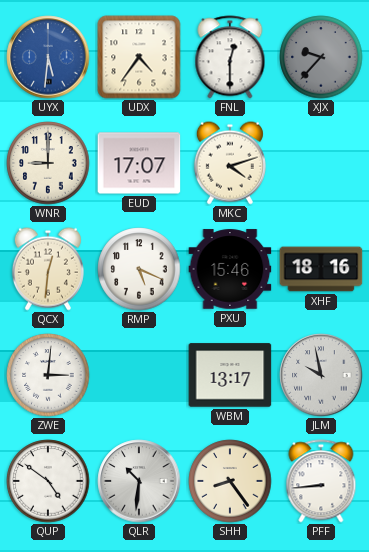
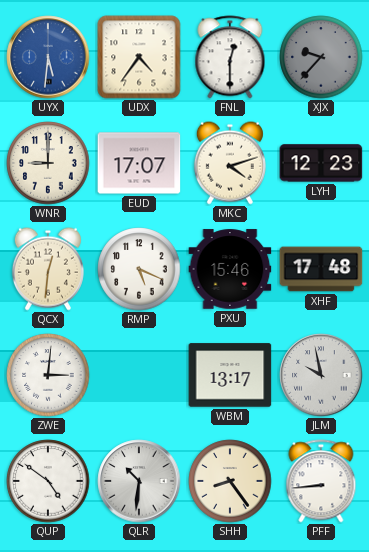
LYH: none -> 12:23
XHF: 18:16 -> 17:48
